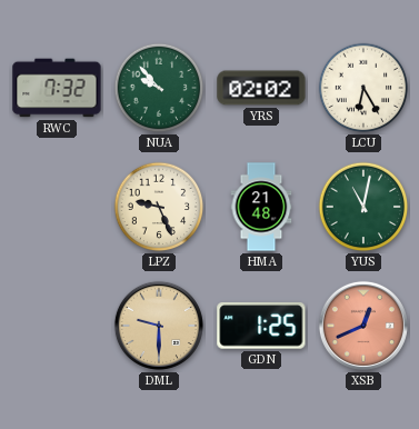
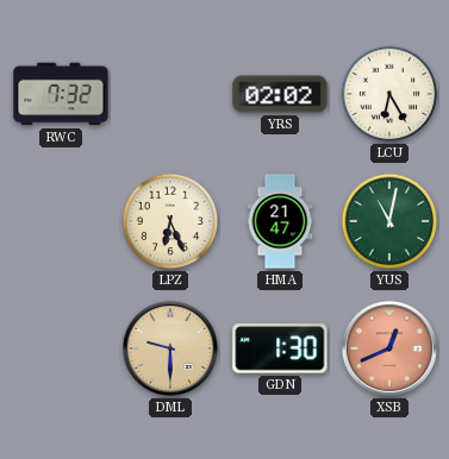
NUA: 9:53 -> none
LPZ: 9:26 -> 6:26
HMA: 21:48 -> 21:47
GDN: 1:25 -> 1:30
